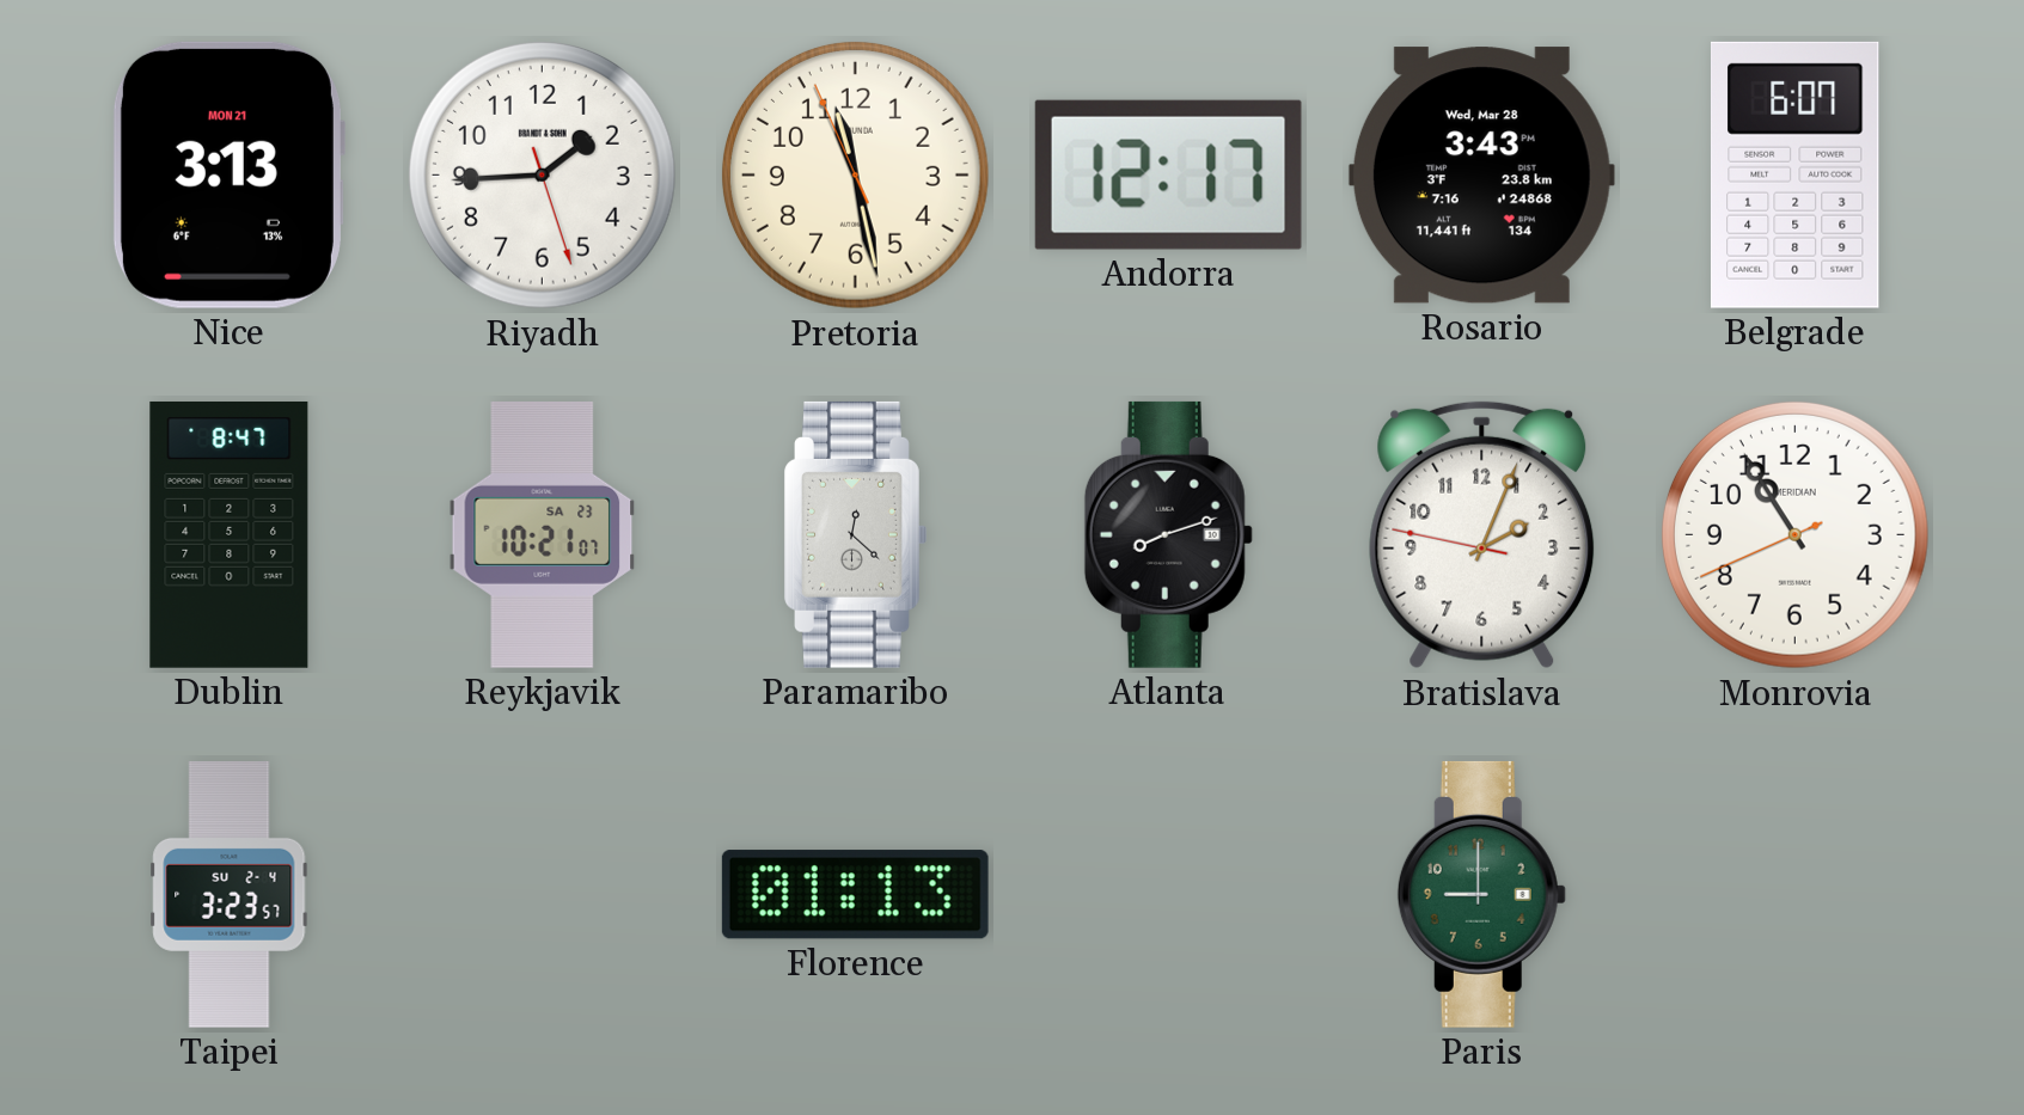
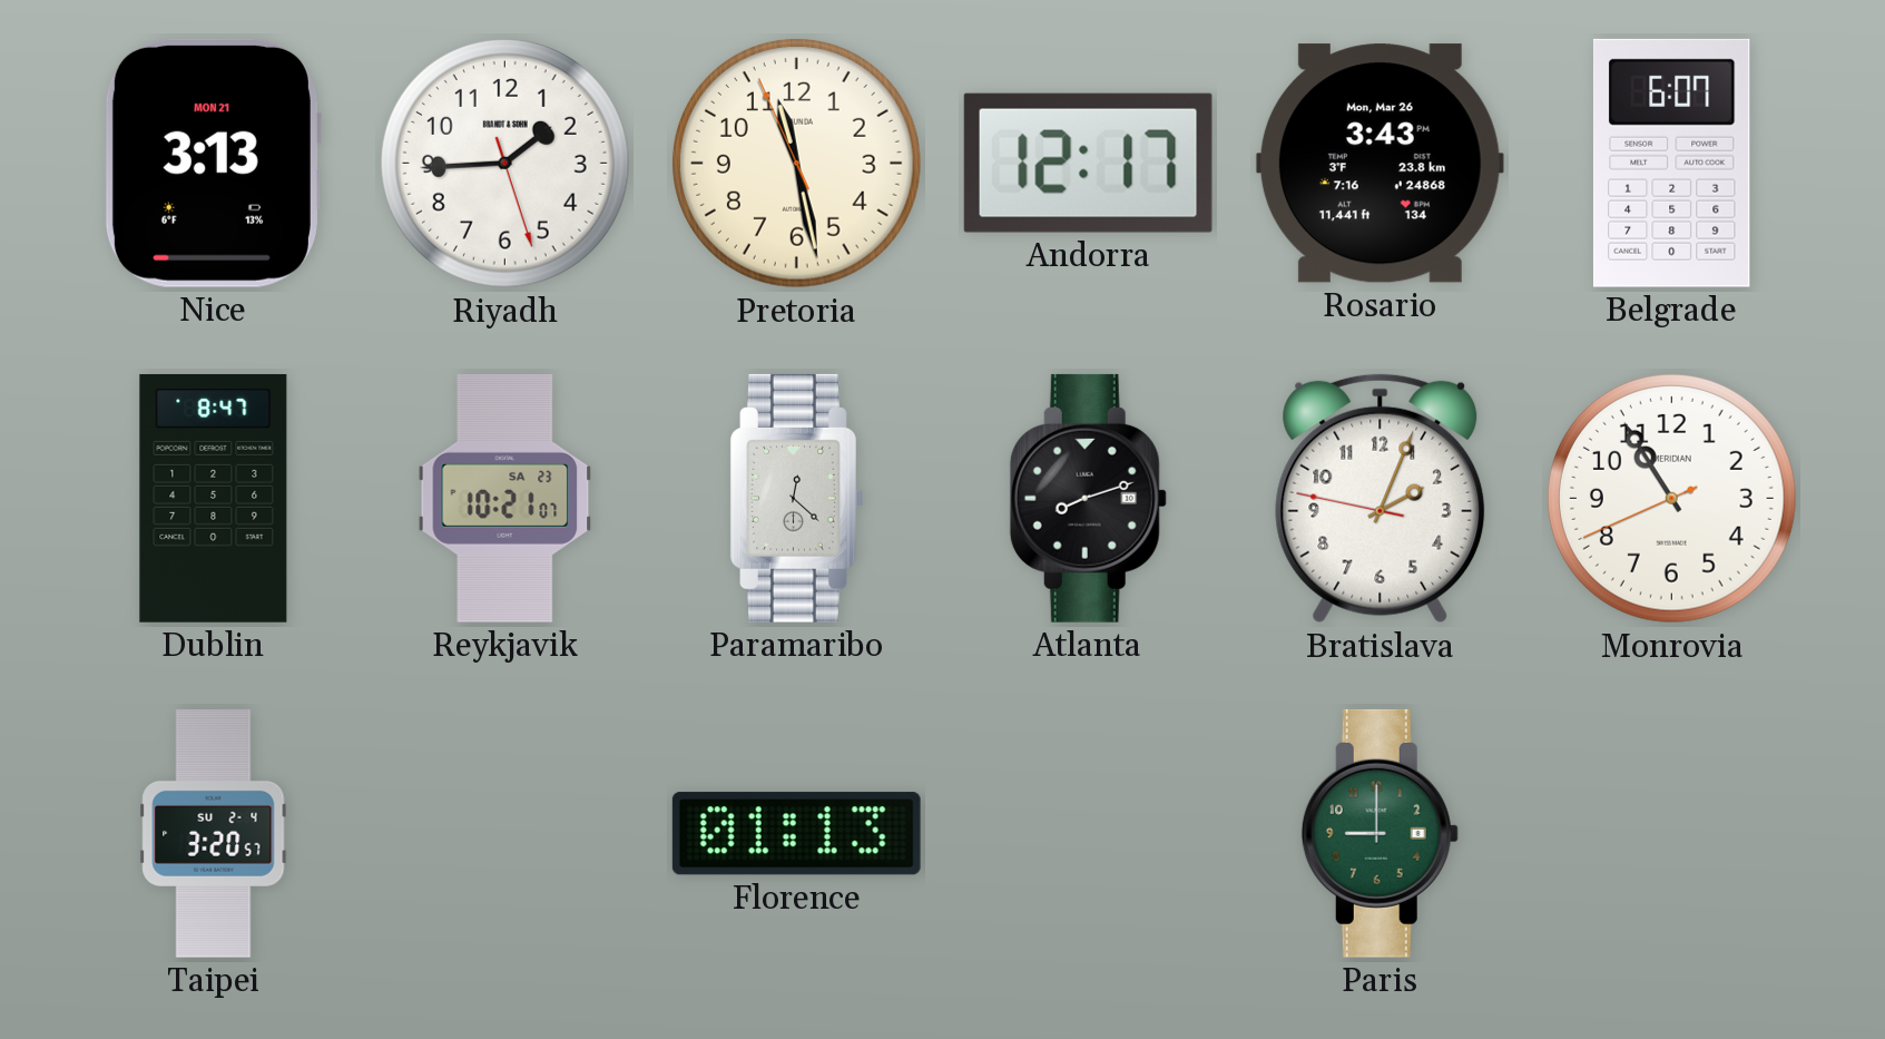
Rosario date: Wed, Mar 28 -> Mon, Mar 26
Taipei: 3:23 -> 3:20
